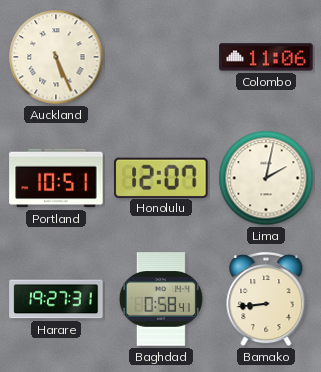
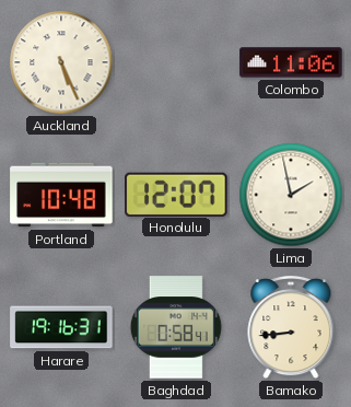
Portland: 10:51 -> 10:48
Lima: 2:02 -> 1:58
Harare: 19:27 -> 19:16
